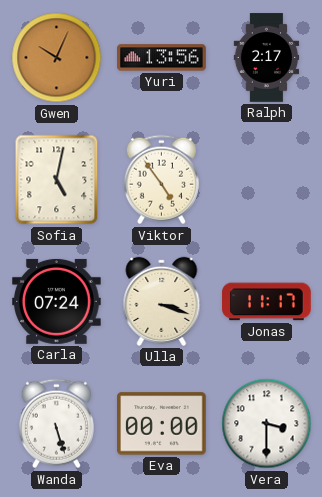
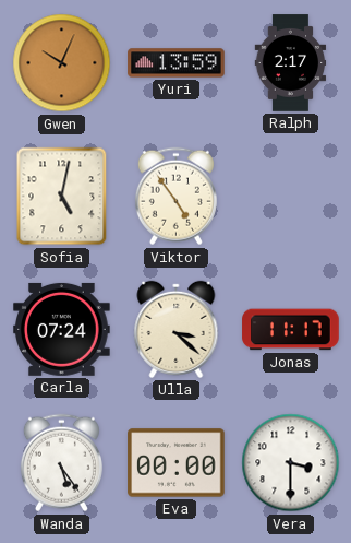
Yuri: 13:56 -> 13:59
Ulla: 3:18 -> 3:22
Wanda: 5:27 -> 5:24
